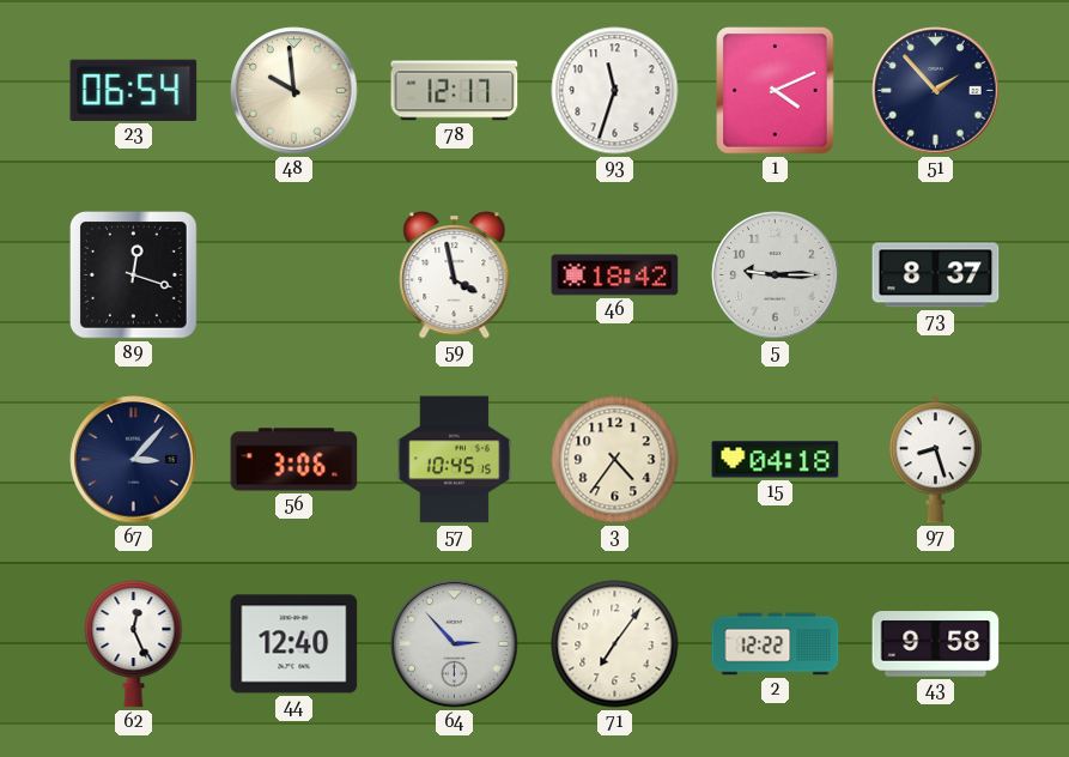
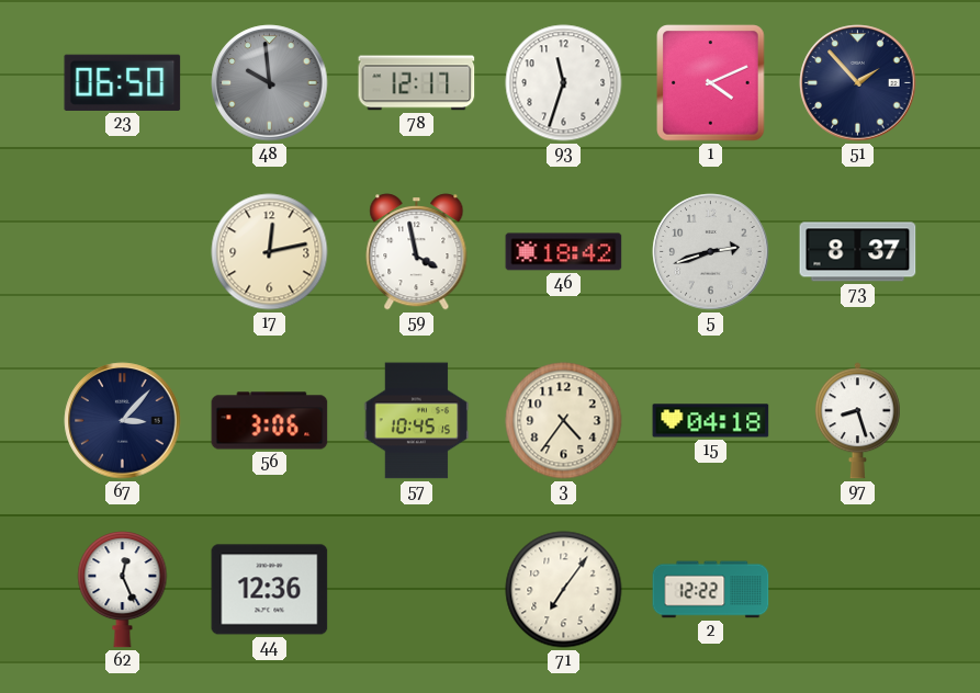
23: 06:54 -> 06:50
48 dial: cream -> grey
89: 12:18 -> none
17: none -> 12:13
5: 9:15 -> 2:42
44: 12:40 -> 12:36
64: 2:53 -> none
43: 9:58 -> none
